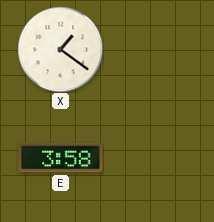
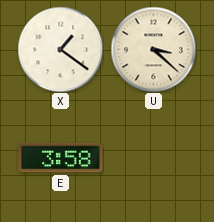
U: none -> 3:22
